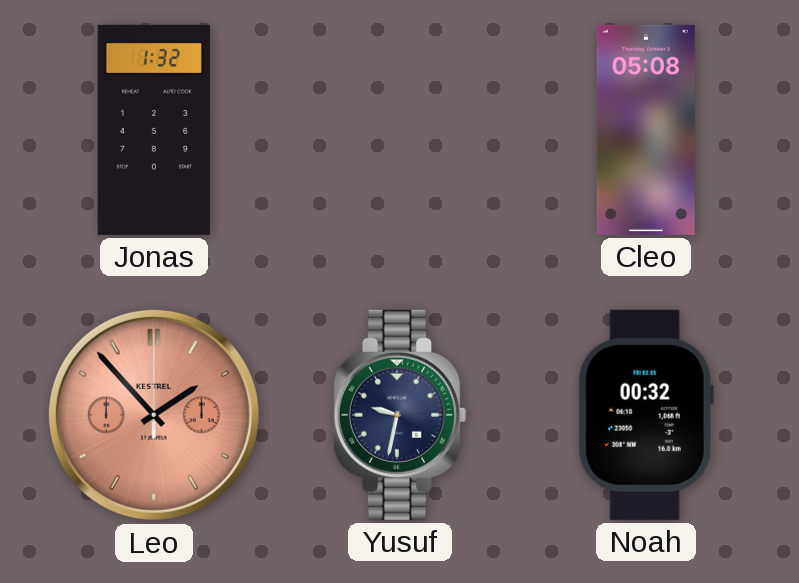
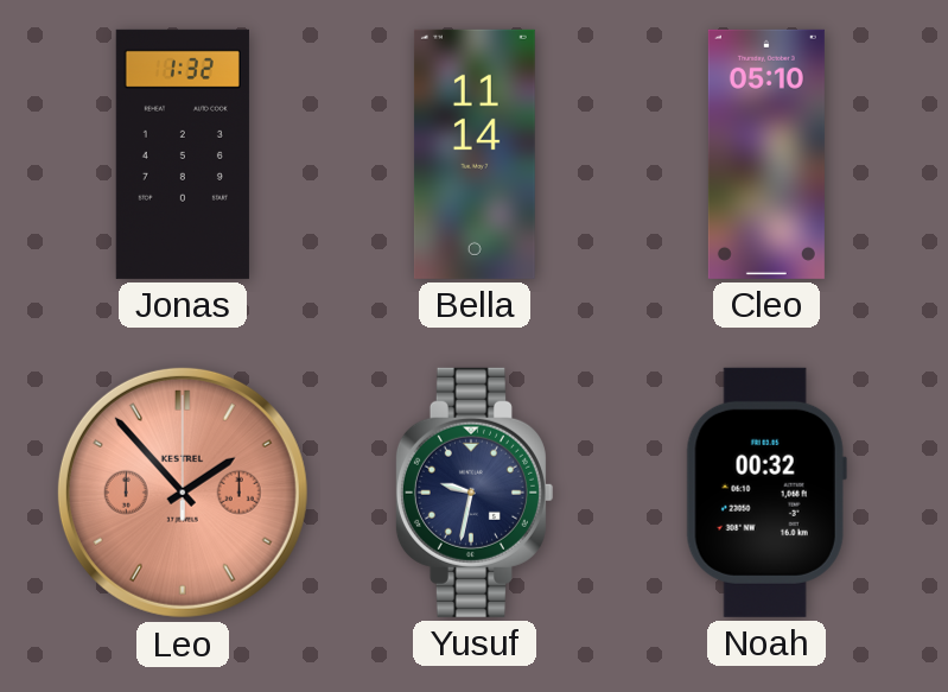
Bella: none -> 11:14
Cleo: 05:08 -> 05:10
